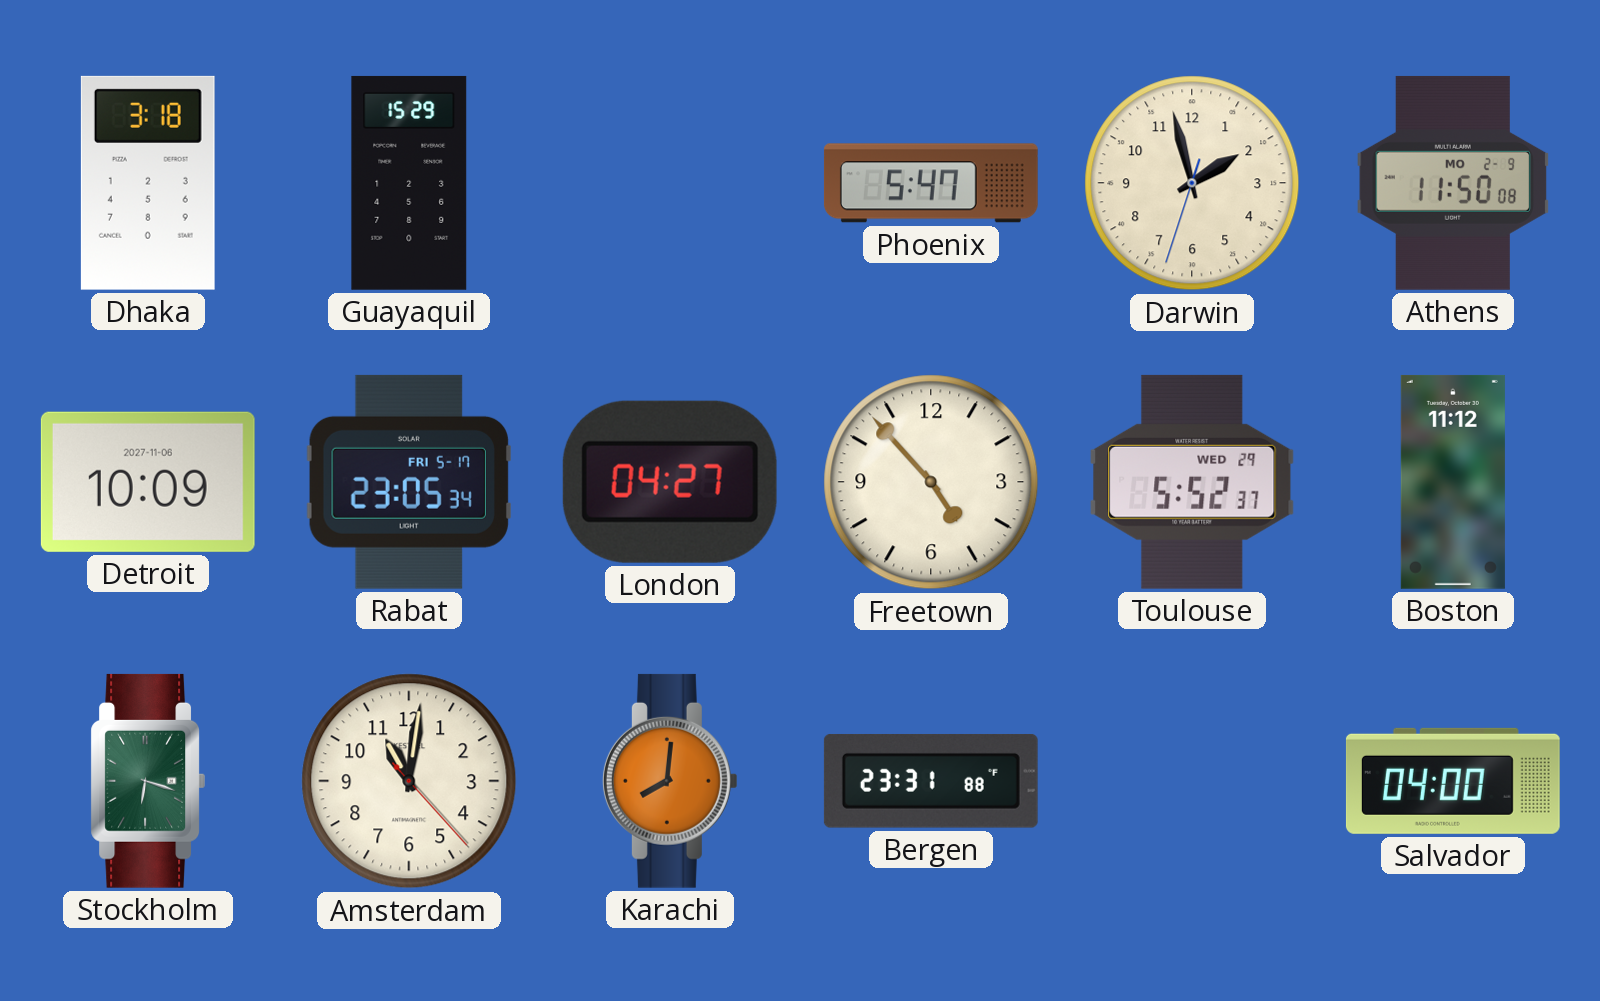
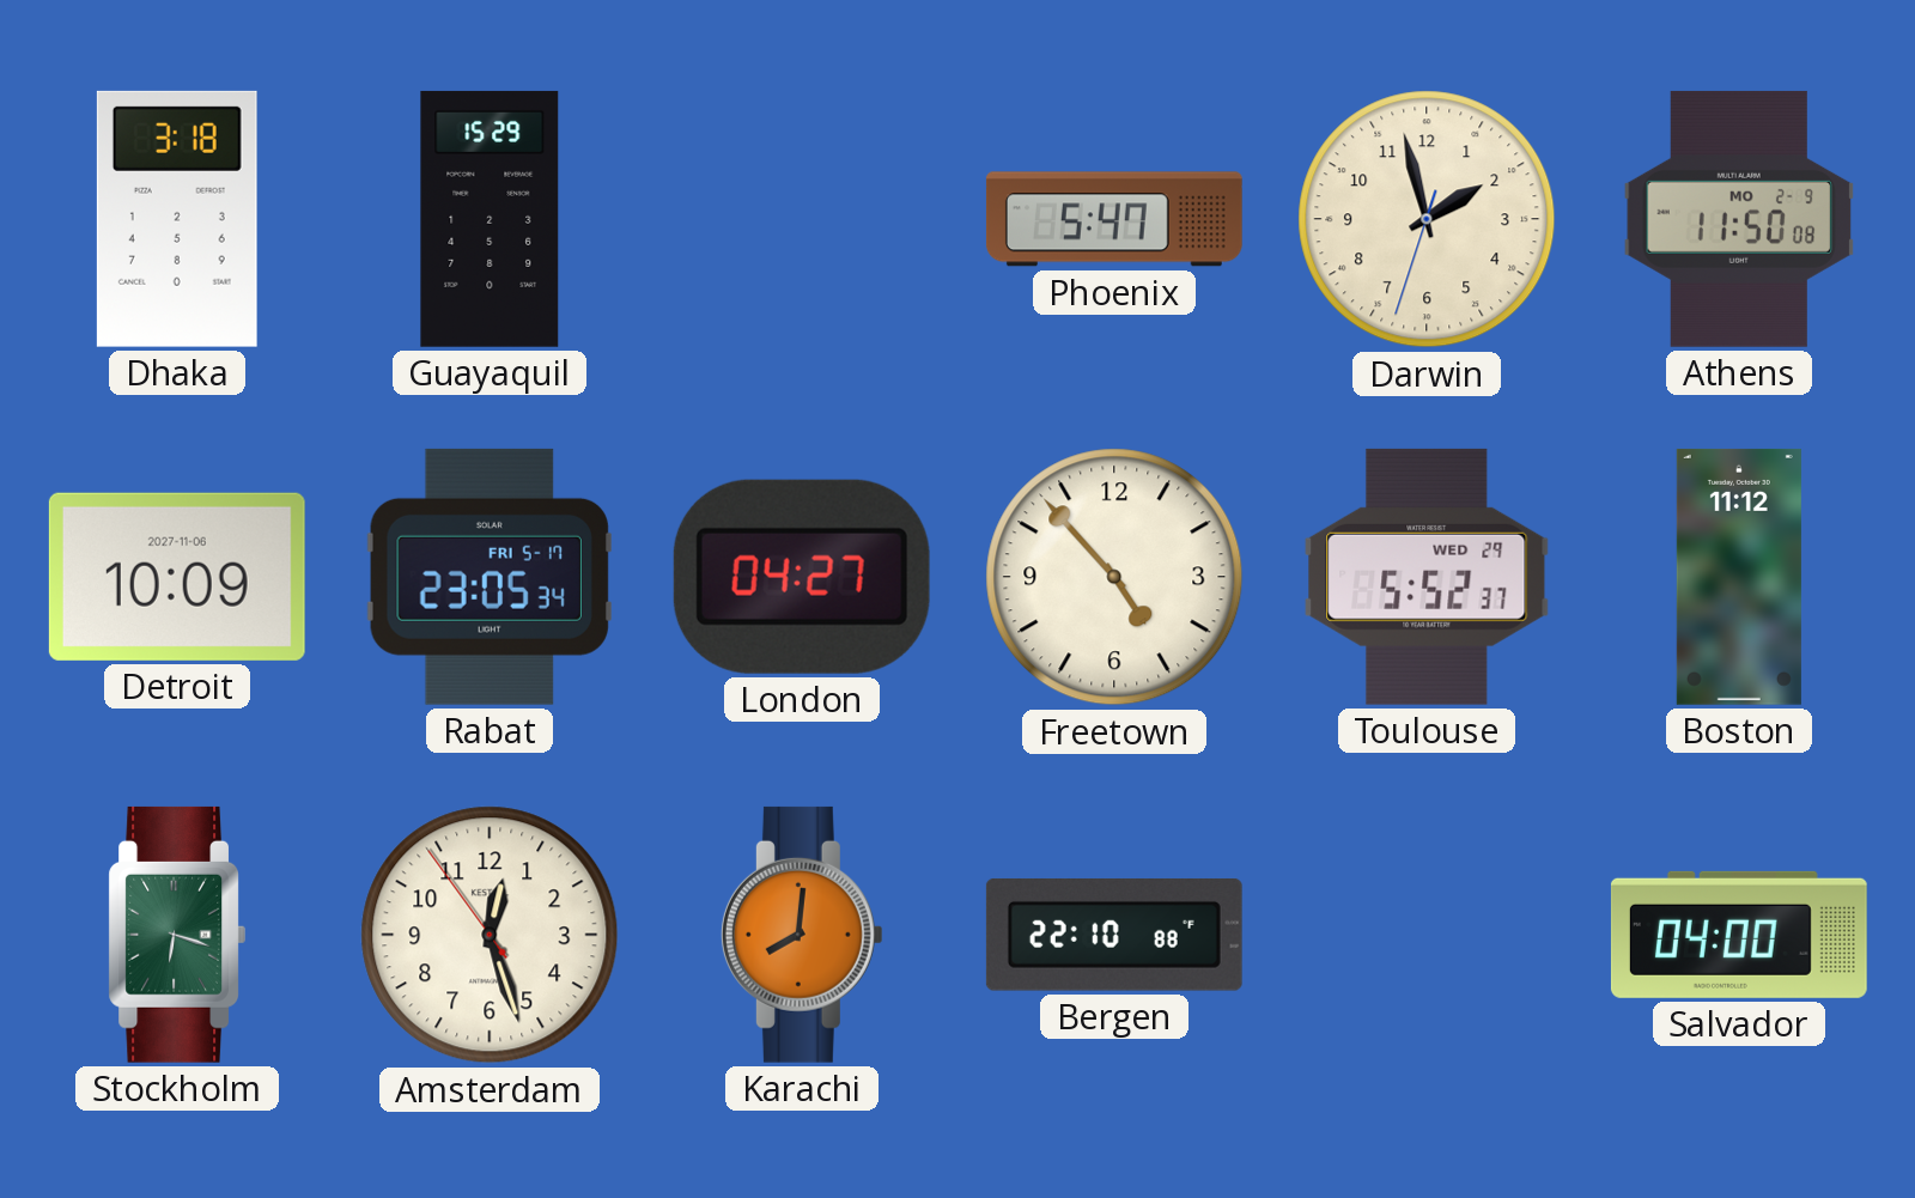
Amsterdam: 11:01 -> 12:26
Bergen: 23:31 -> 22:10
